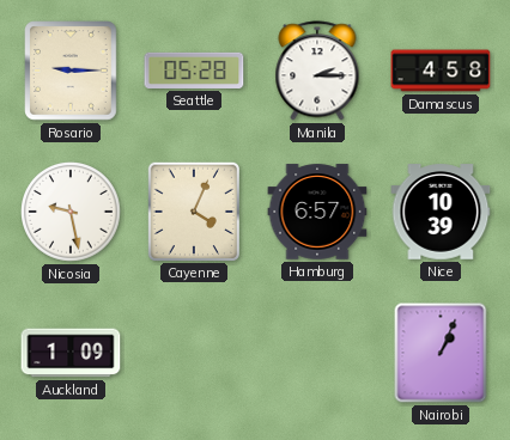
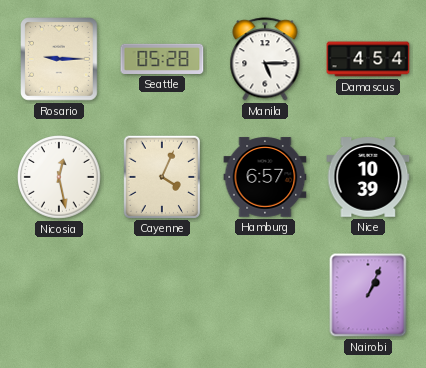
Manila: 2:15 -> 5:15
Damascus: 4:58 -> 4:54
Nicosia: 9:28 -> 12:28
Auckland: 1:09 -> none
